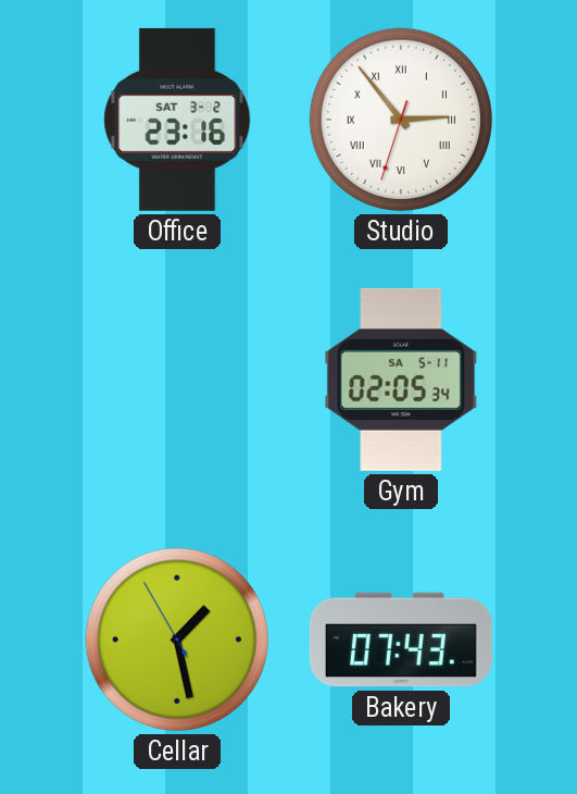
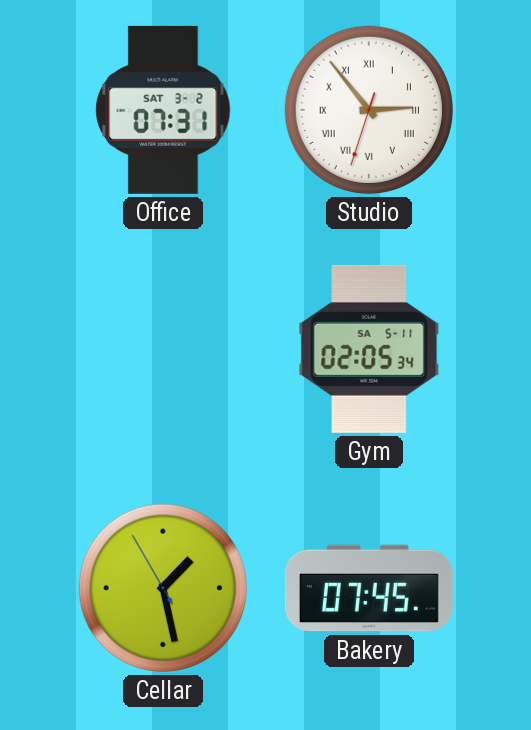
Office: 23:16 -> 07:31
Bakery: 07:43 -> 07:45
